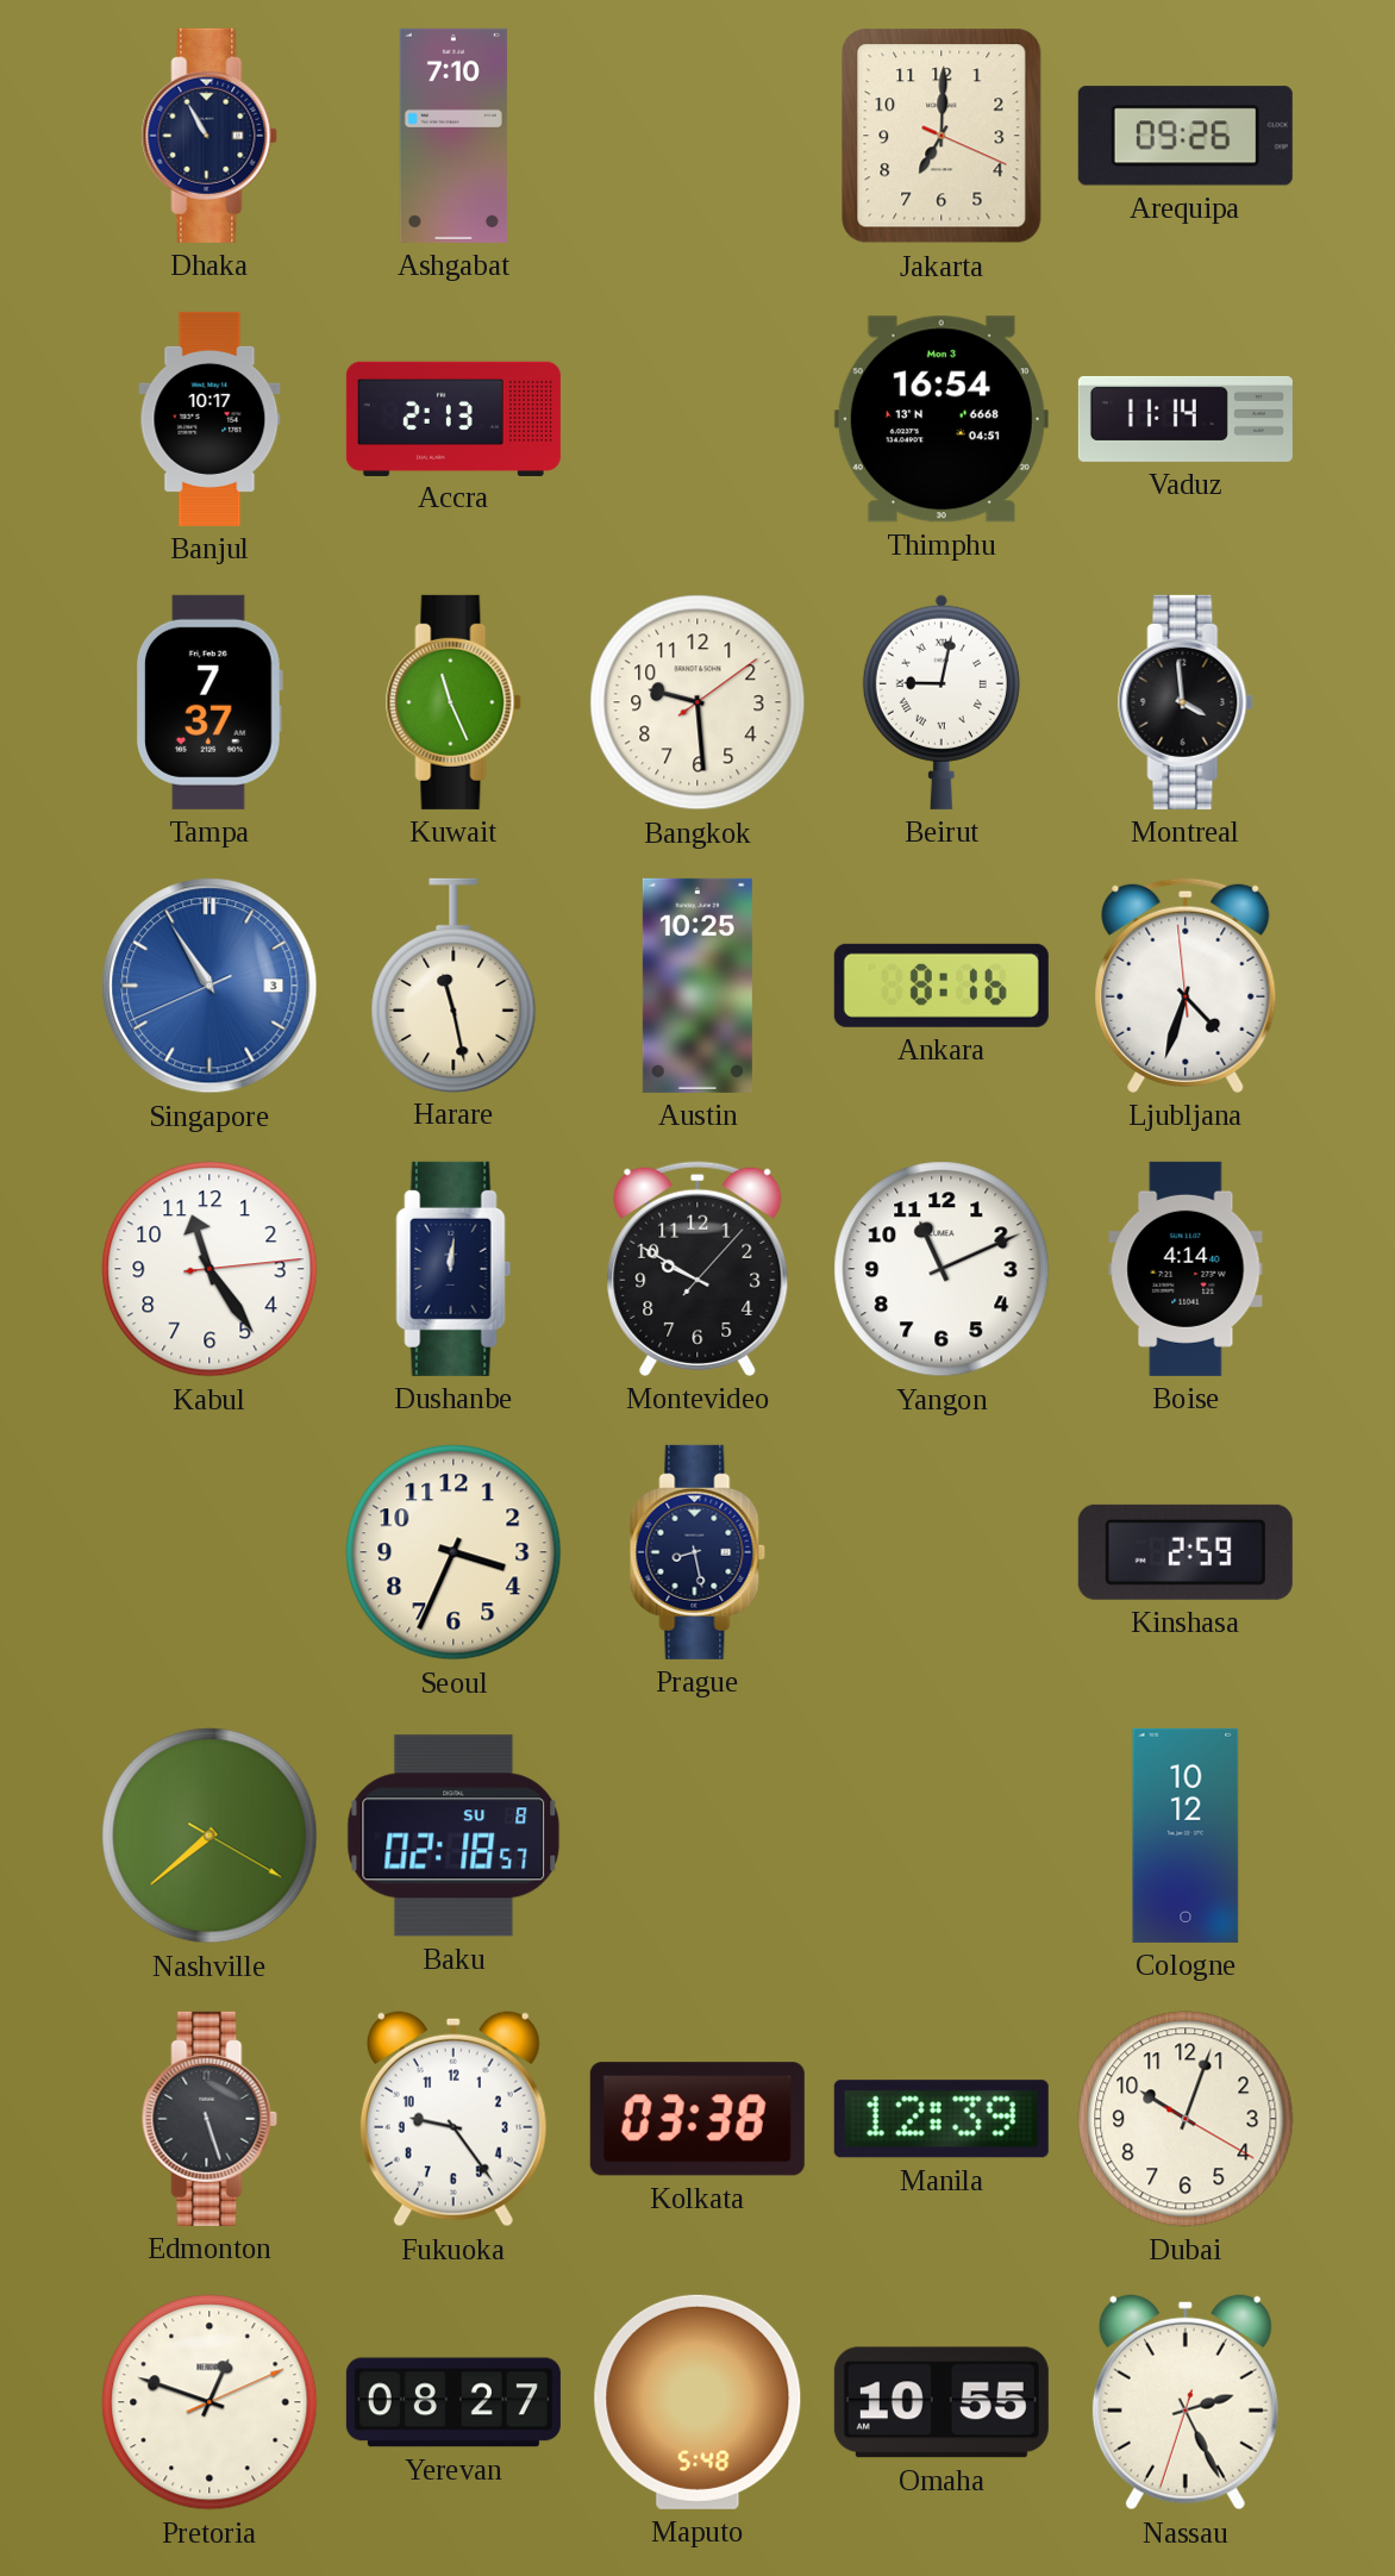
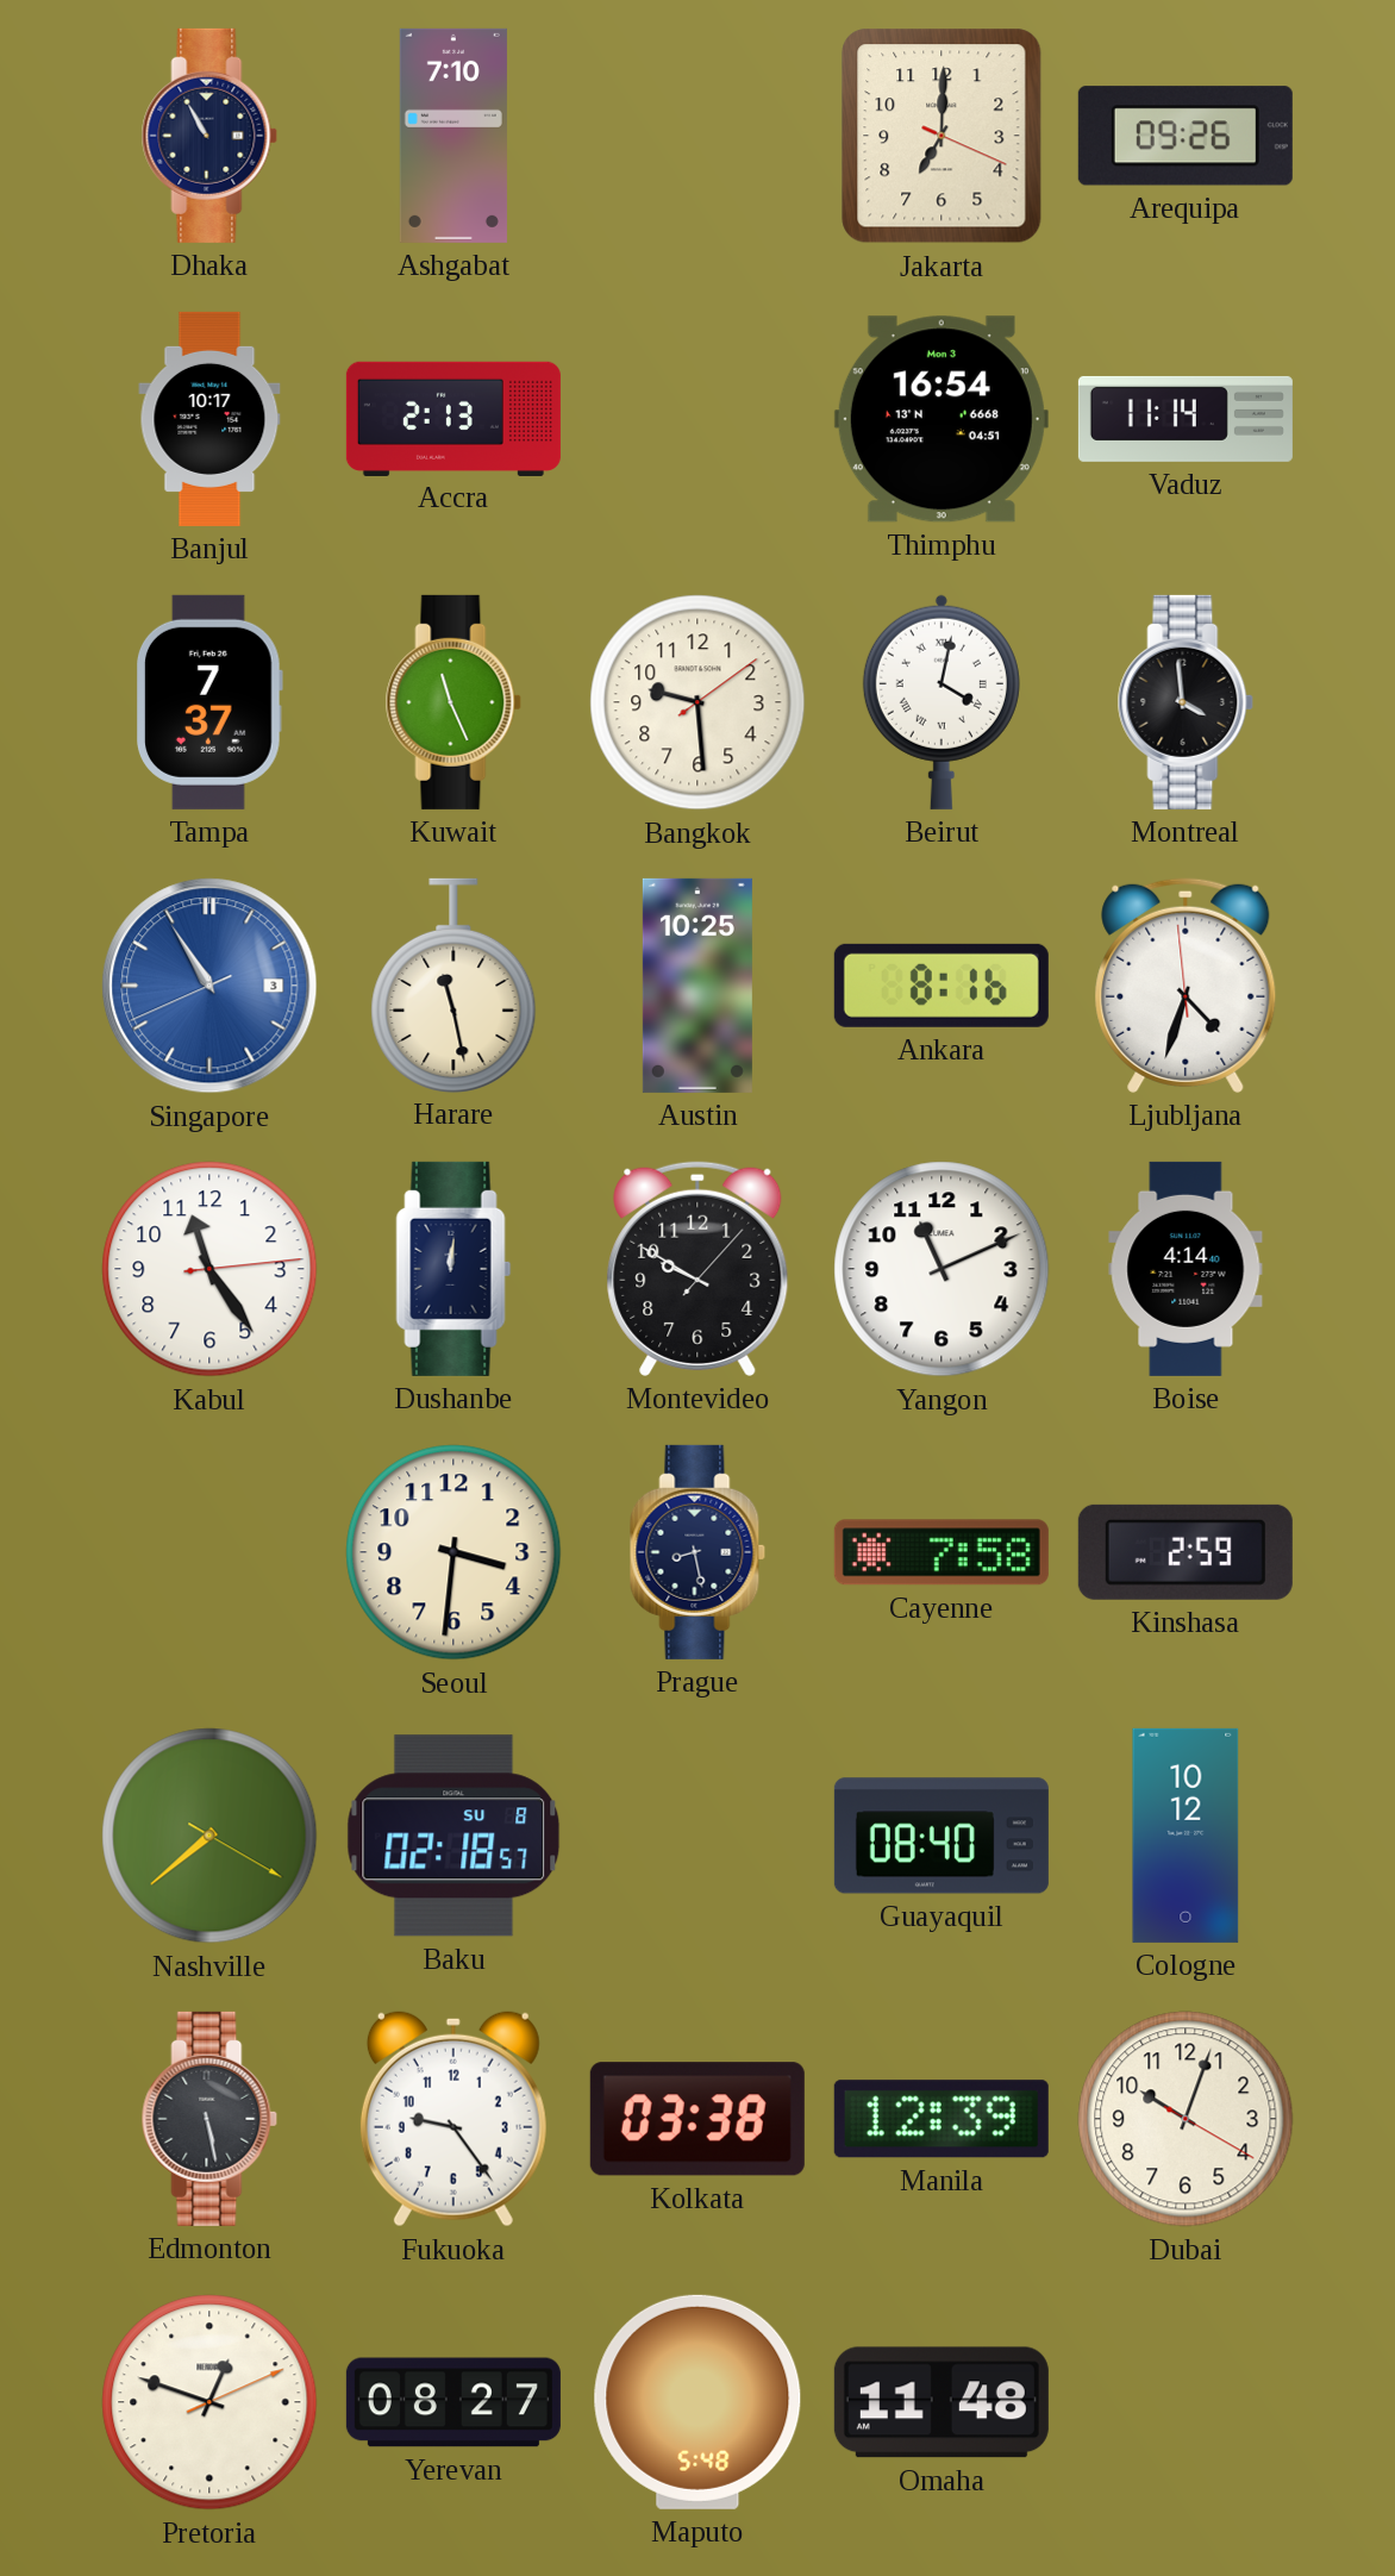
Beirut: 9:02 -> 4:02
Seoul: 3:34 -> 3:31
Cayenne: none -> 7:58
Guayaquil: none -> 08:40
Edmonton: 5:27 -> 5:28
Omaha: 10:55 -> 11:48
Nassau: 2:25 -> none
